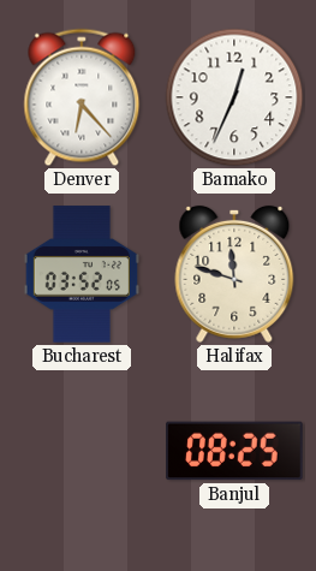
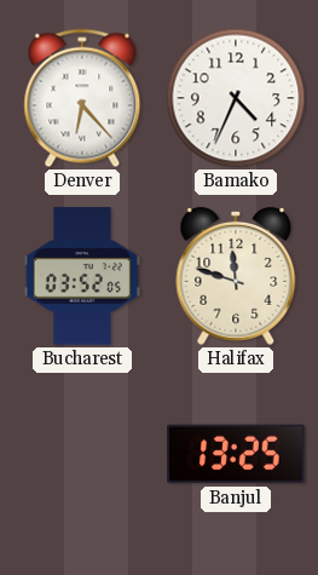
Bamako: 12:34 -> 4:34
Banjul: 08:25 -> 13:25
